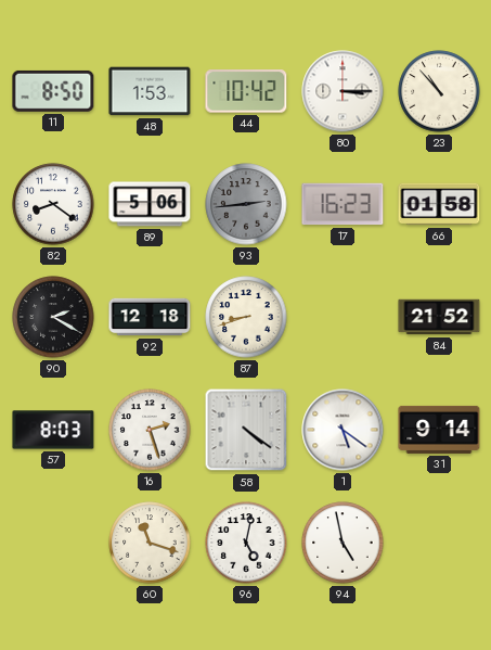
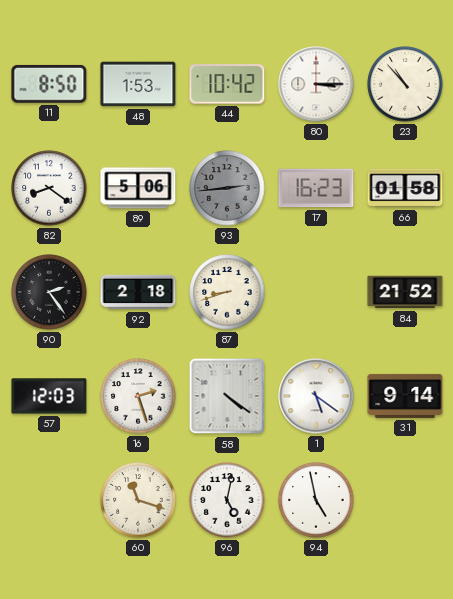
90: 2:20 -> 2:24
92: 12:18 -> 2:18
57: 8:03 -> 12:03
